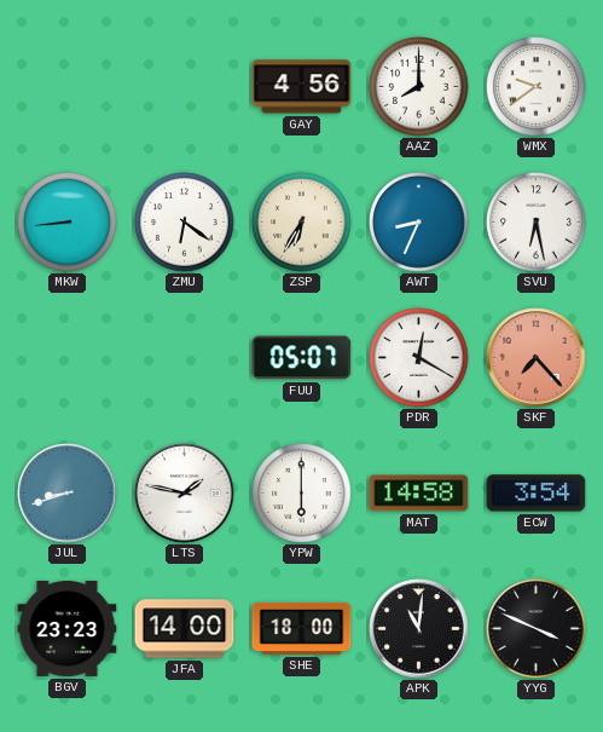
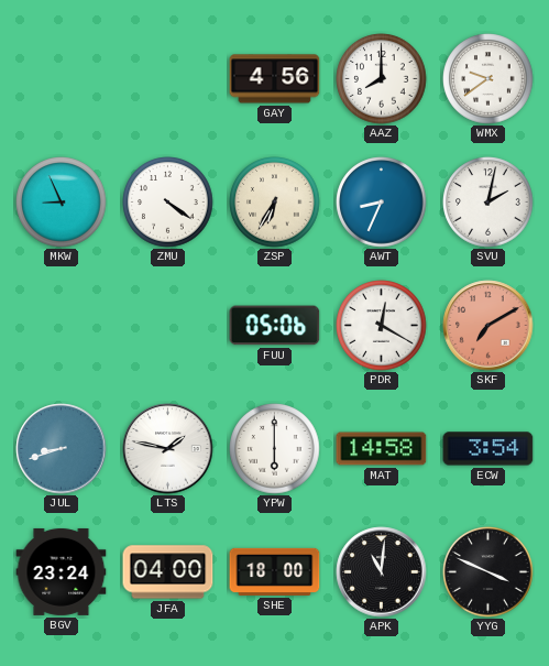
MKW: 8:44 -> 8:56
ZMU: 6:21 -> 4:21
SVU: 6:28 -> 2:02
FUU: 05:07 -> 05:06
SKF: 7:23 -> 7:10
BGV: 23:23 -> 23:24
JFA: 14:00 -> 04:00
